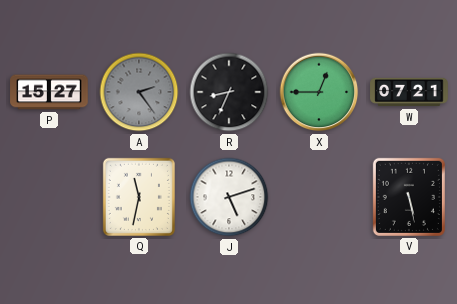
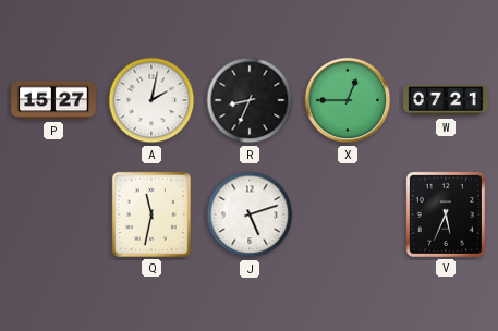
A: 2:24 -> 2:02
A dial: grey -> white
V: 5:28 -> 5:34
